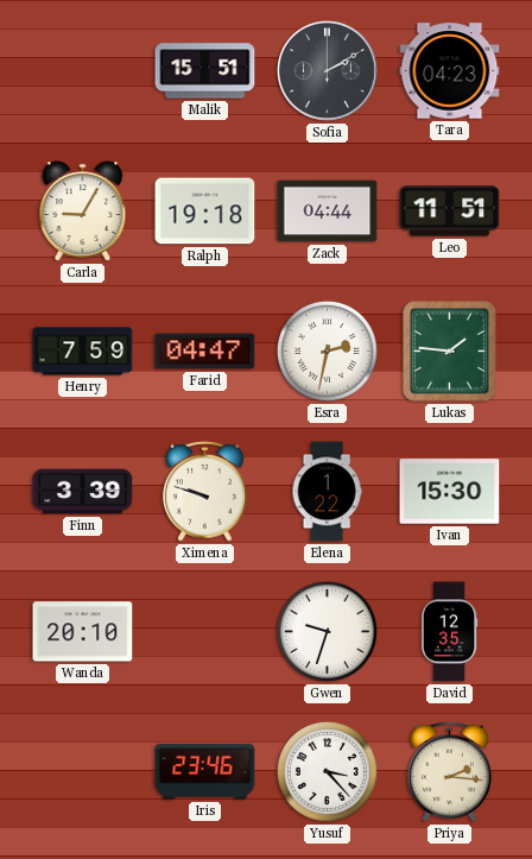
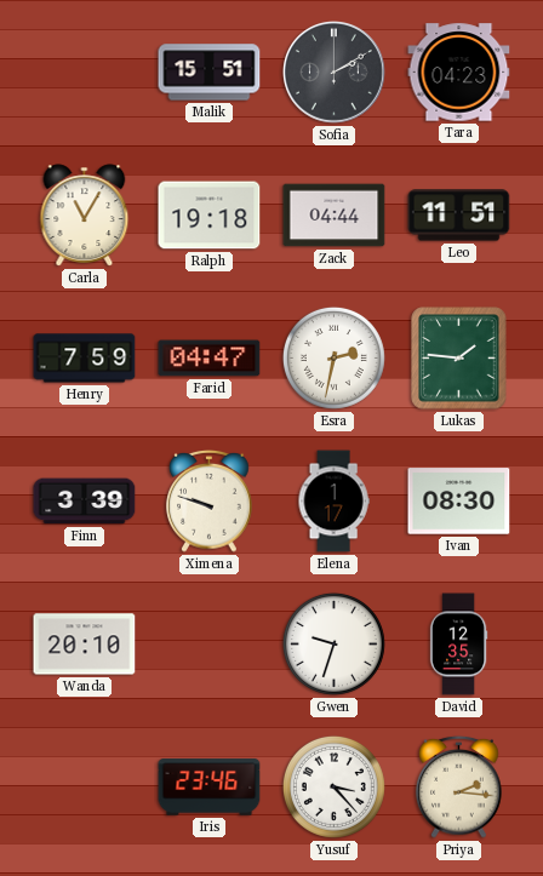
Carla: 9:05 -> 11:05
Elena: 1:22 -> 1:17
Ivan: 15:30 -> 08:30
